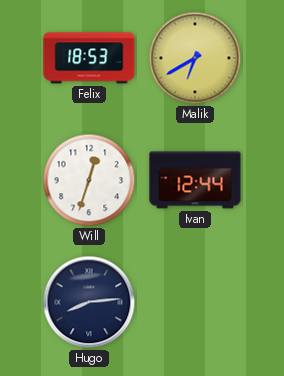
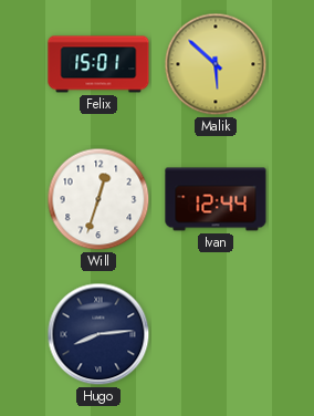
Felix: 18:53 -> 15:01
Malik: 6:40 -> 5:52
